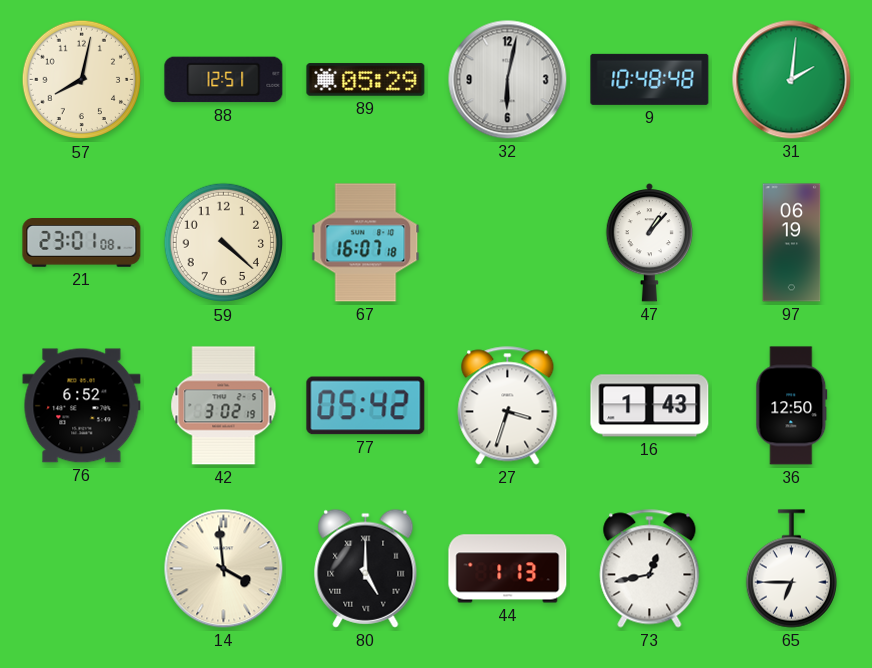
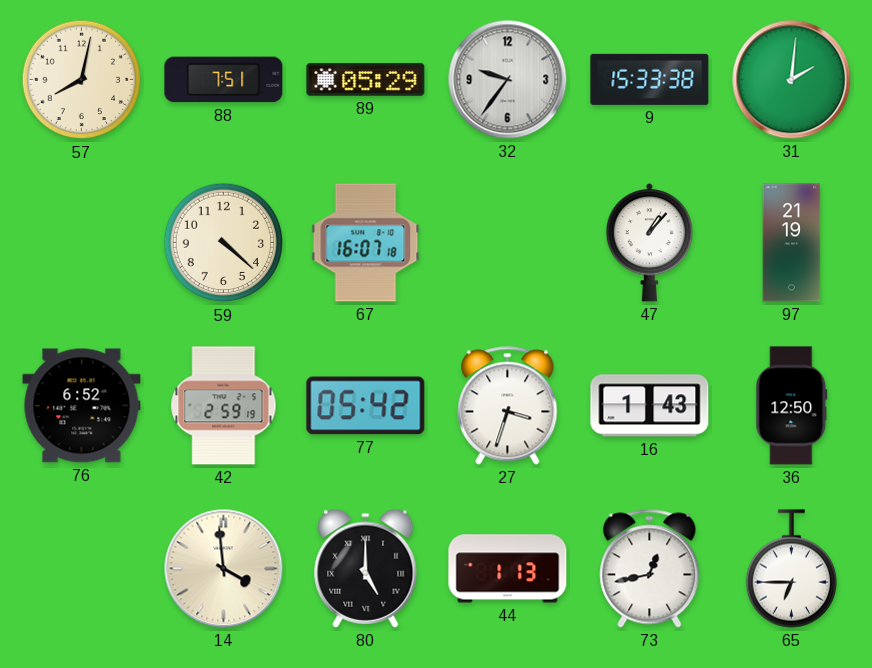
88: 12:51 -> 7:51
32: 6:02 -> 9:36
9: 10:48 -> 15:33
21: 23:01 -> none
97: 06:19 -> 21:19
42: 3:02 -> 2:59
